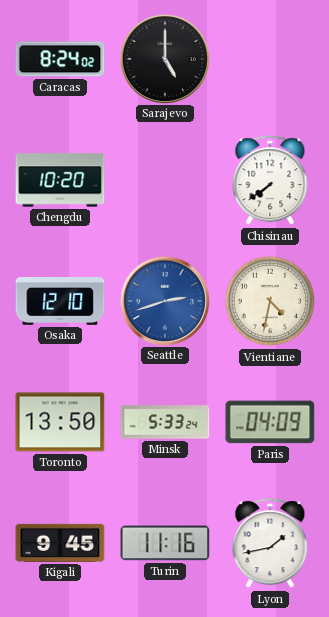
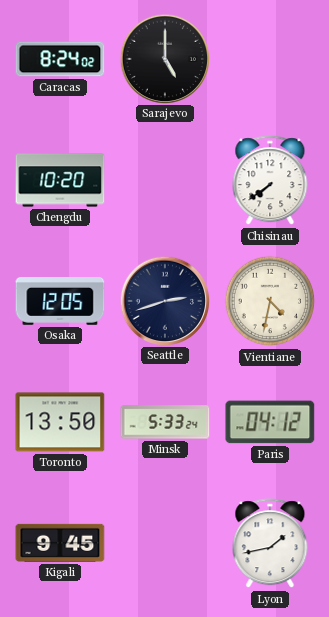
Osaka: 12:10 -> 12:05
Seattle dial: blue -> navy
Paris: 04:09 -> 04:12
Turin: 11:16 -> none
